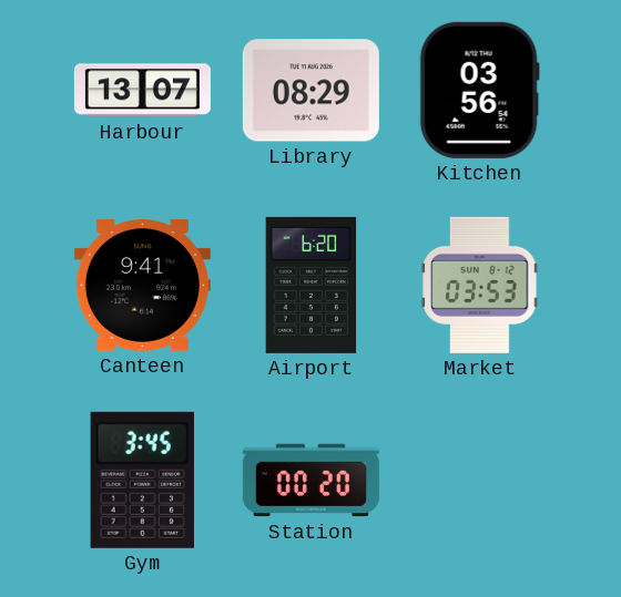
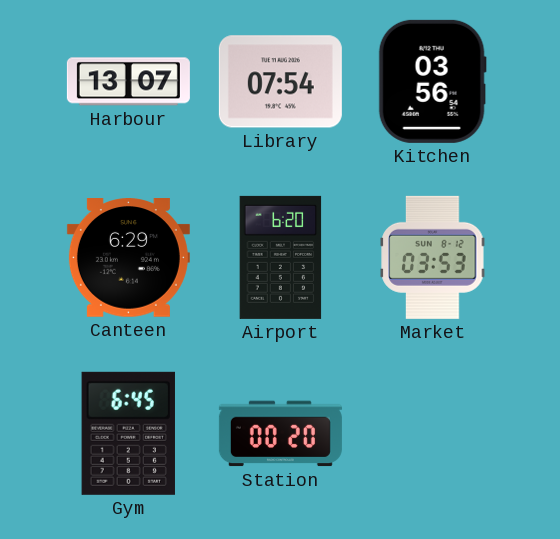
Library: 08:29 -> 07:54
Canteen: 9:41 -> 6:29
Gym: 3:45 -> 6:45
